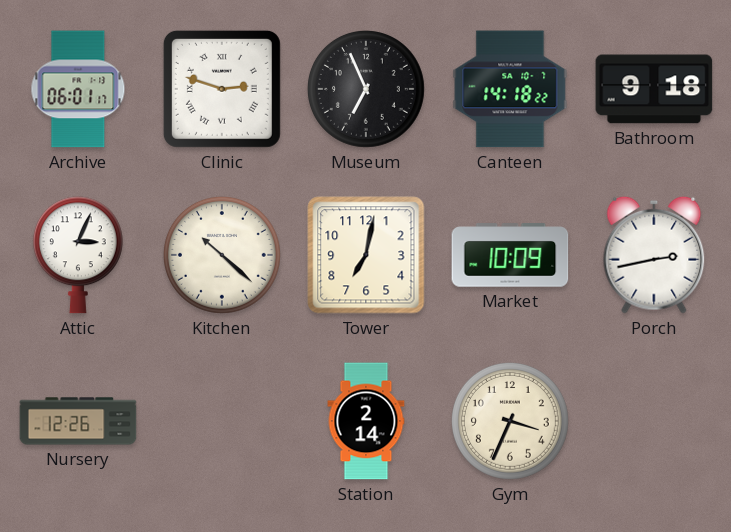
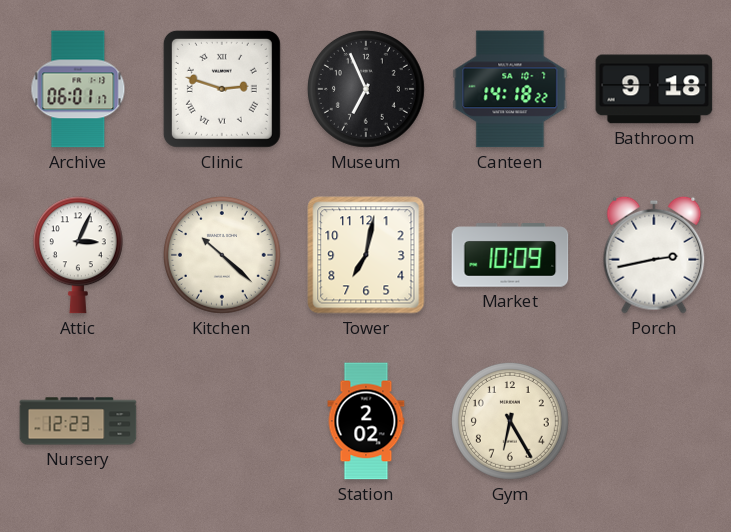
Nursery: 12:26 -> 12:23
Station: 2:14 -> 2:02
Gym: 3:34 -> 6:25
